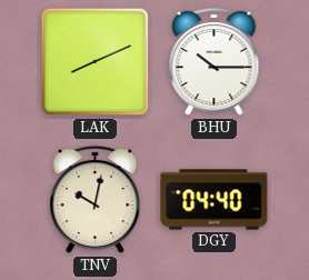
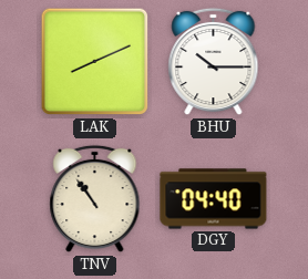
TNV: 10:02 -> 10:54
